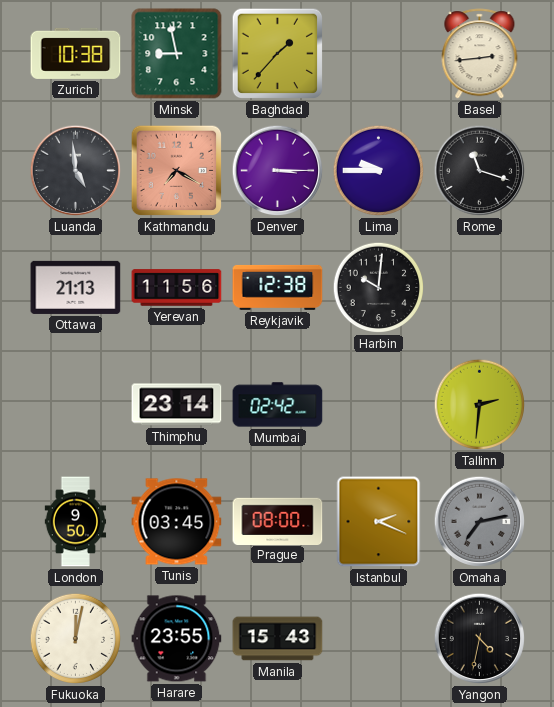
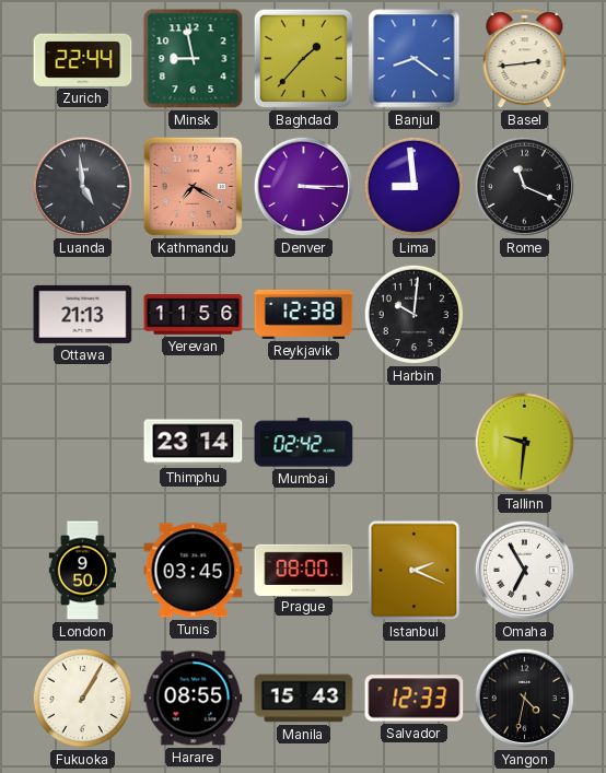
Zurich: 10:38 -> 22:44
Banjul: none -> 8:21
Lima: 9:45 -> 8:59
Rome: 11:18 -> 11:19
Tallinn: 2:31 -> 9:31
Omaha: 7:13 -> 6:55
Omaha dial: grey -> white
Fukuoka: 12:02 -> 1:05
Harare: 23:55 -> 08:55
Salvador: none -> 12:33
